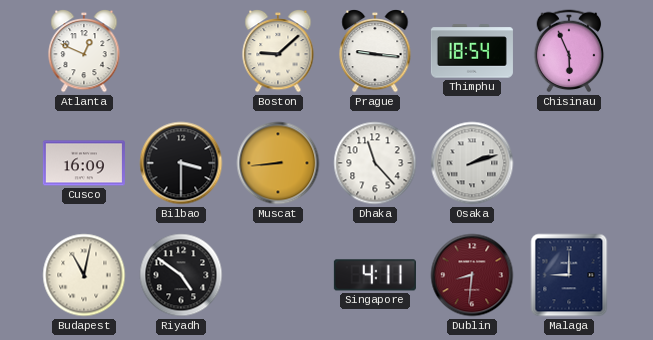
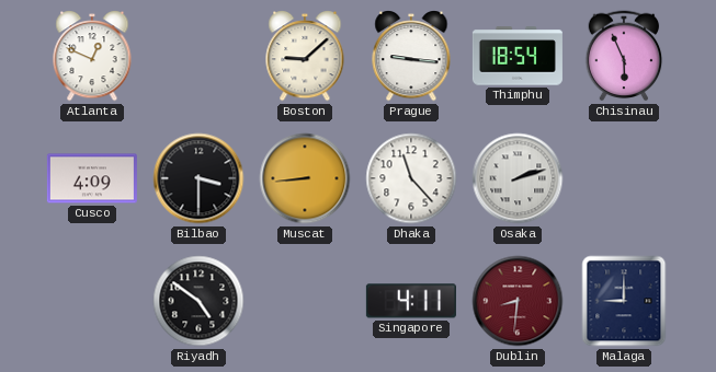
Cusco: 16:09 -> 4:09
Budapest: 11:02 -> none
